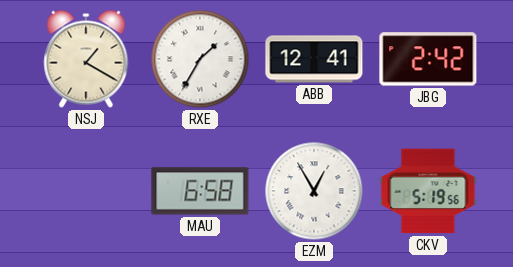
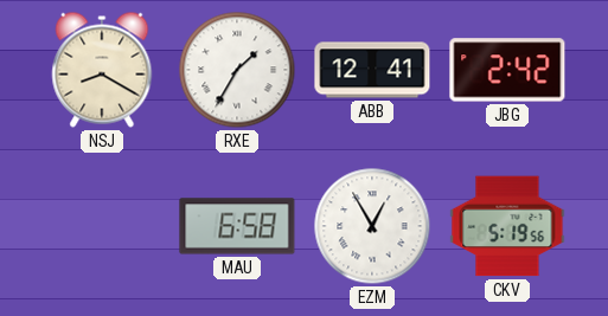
NSJ: 1:20 -> 8:20
